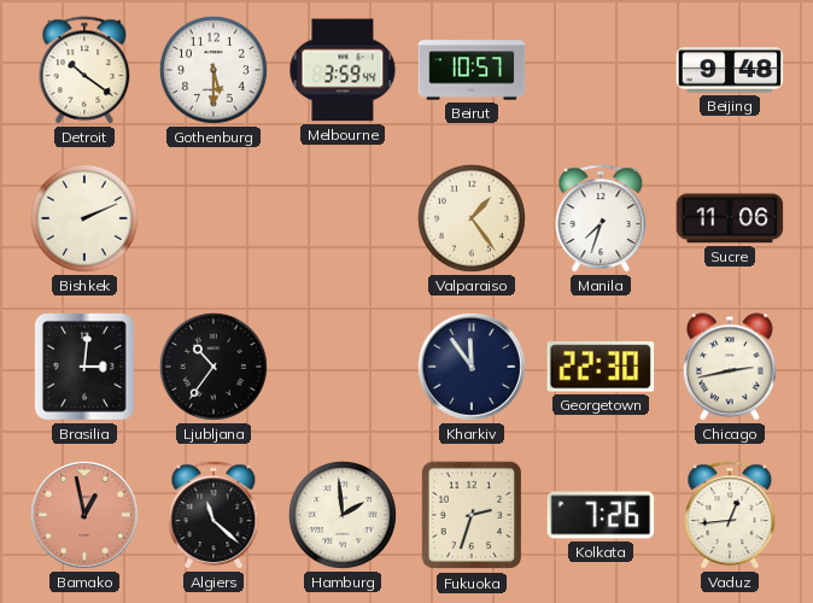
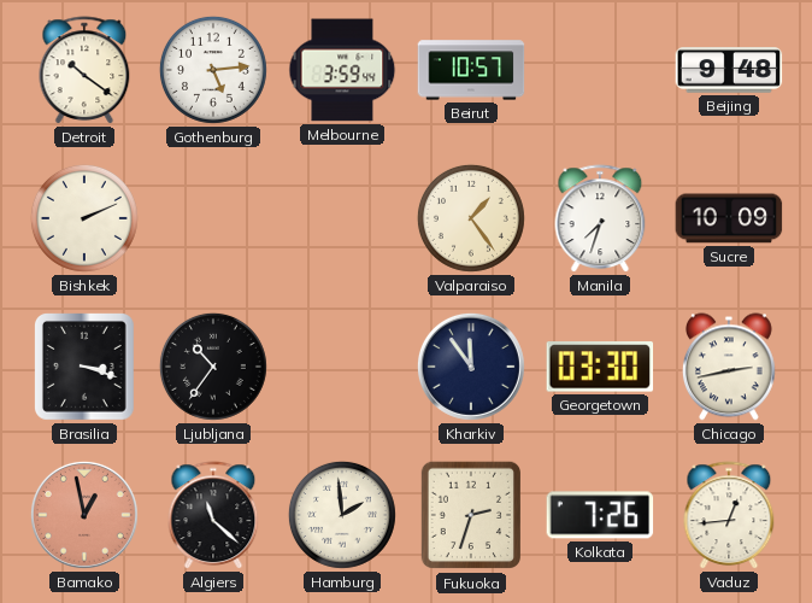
Gothenburg: 5:30 -> 5:14
Sucre: 11:06 -> 10:09
Brasilia: 3:01 -> 3:18
Georgetown: 22:30 -> 03:30
